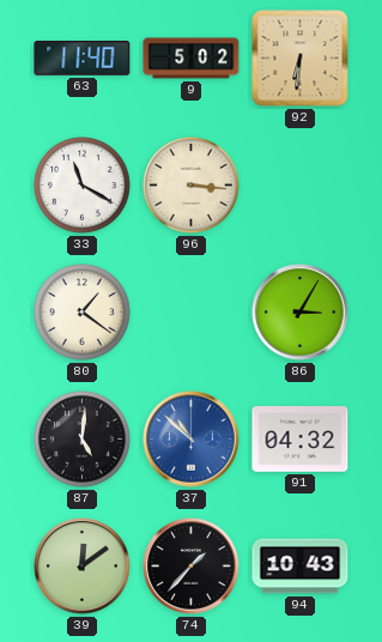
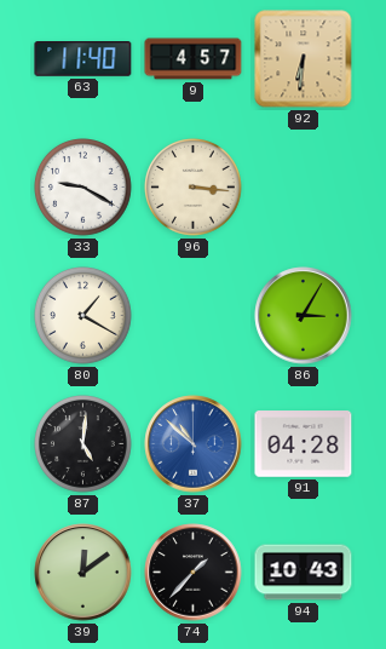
9: 5:02 -> 4:57
33: 11:20 -> 9:20
80: 1:21 -> 1:20
91: 04:32 -> 04:28
